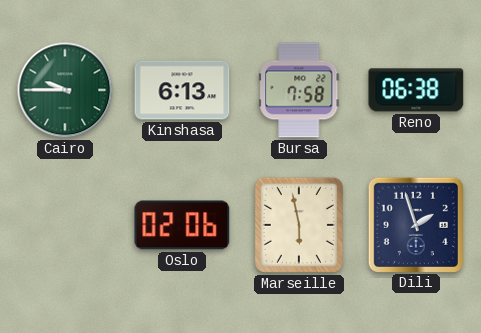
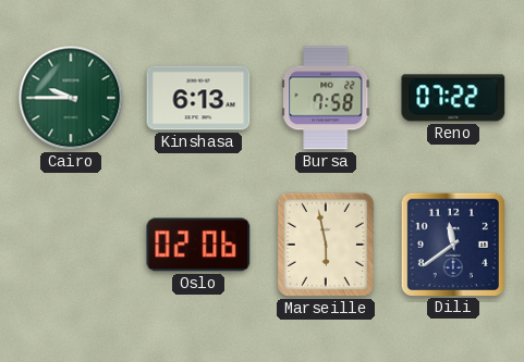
Reno: 06:38 -> 07:22
Dili: 1:57 -> 11:39
